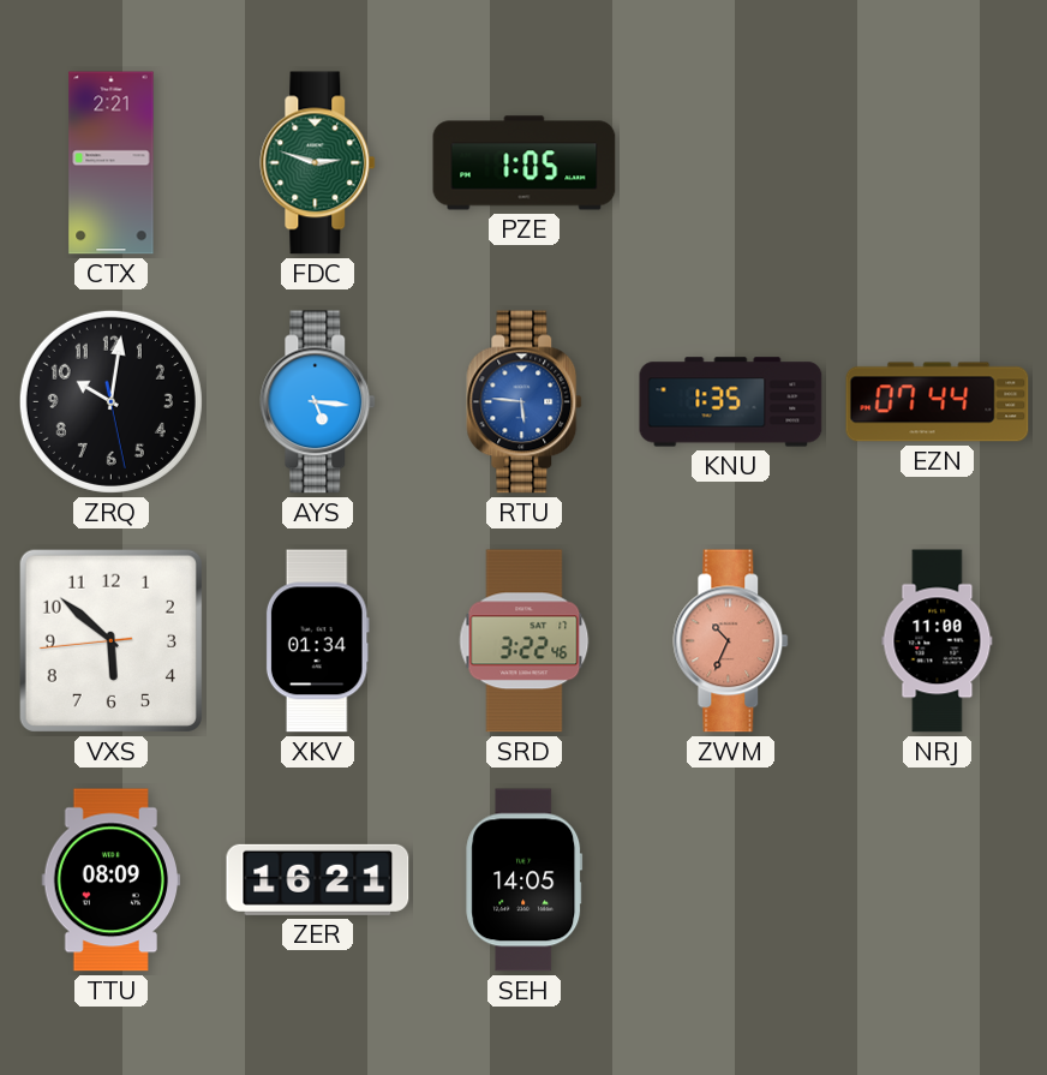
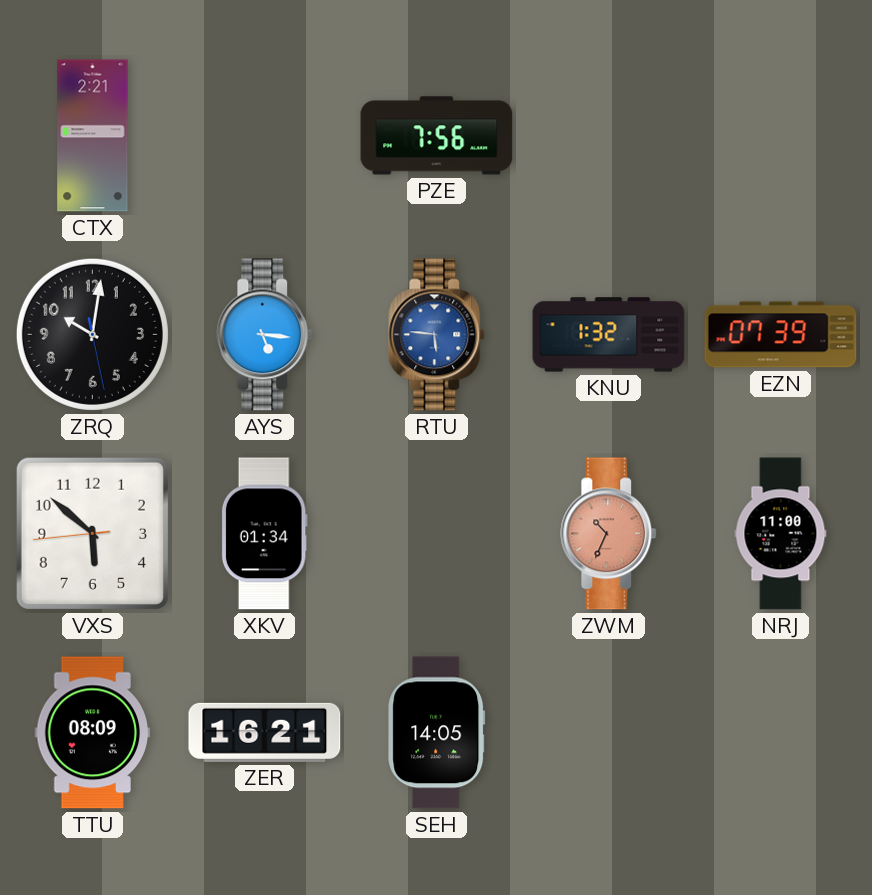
FDC: 2:48 -> none
PZE: 1:05 -> 7:56
KNU: 1:35 -> 1:32
EZN: 07:44 -> 07:39
SRD: 3:22 -> none
